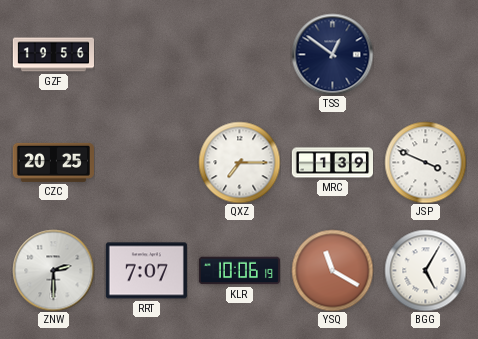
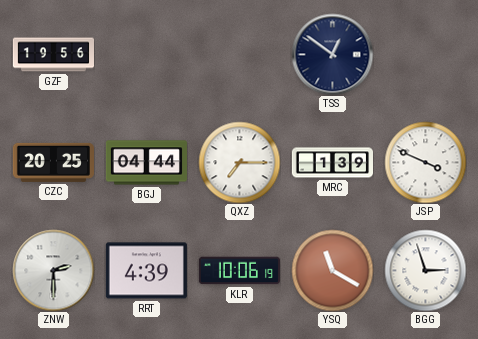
BGJ: none -> 04:44
RRT: 7:07 -> 4:39
BGG: 5:05 -> 2:57
